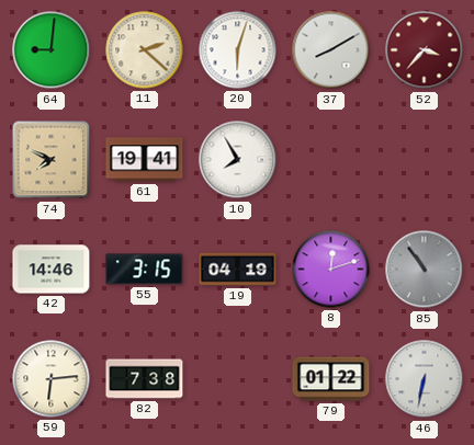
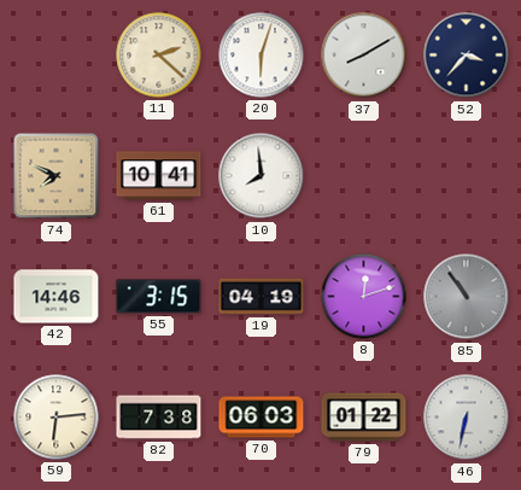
64: 9:01 -> none
52 dial: burgundy -> navy
61: 19:41 -> 10:41
10: 7:55 -> 7:59
70: none -> 06:03
